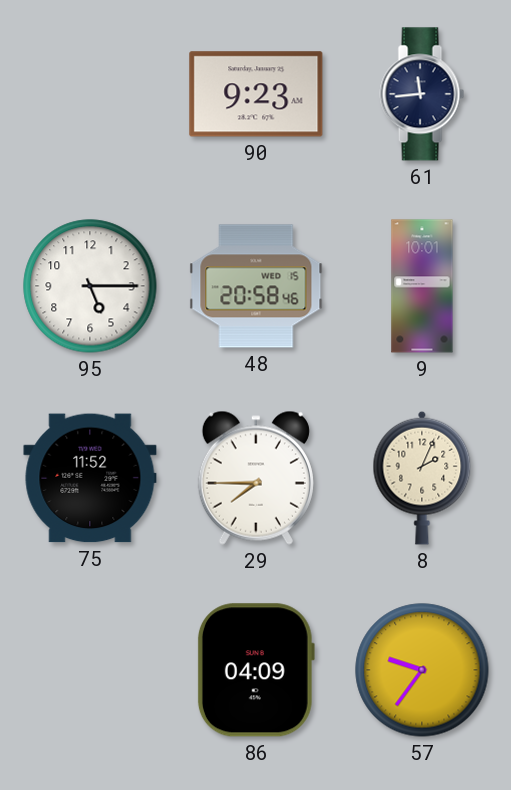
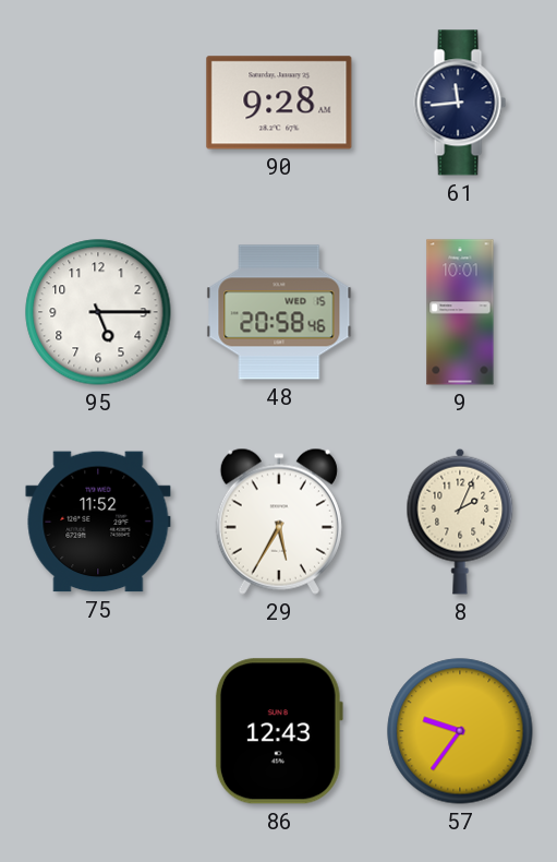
90: 9:23 -> 9:28
29: 7:45 -> 5:35
86: 04:09 -> 12:43
